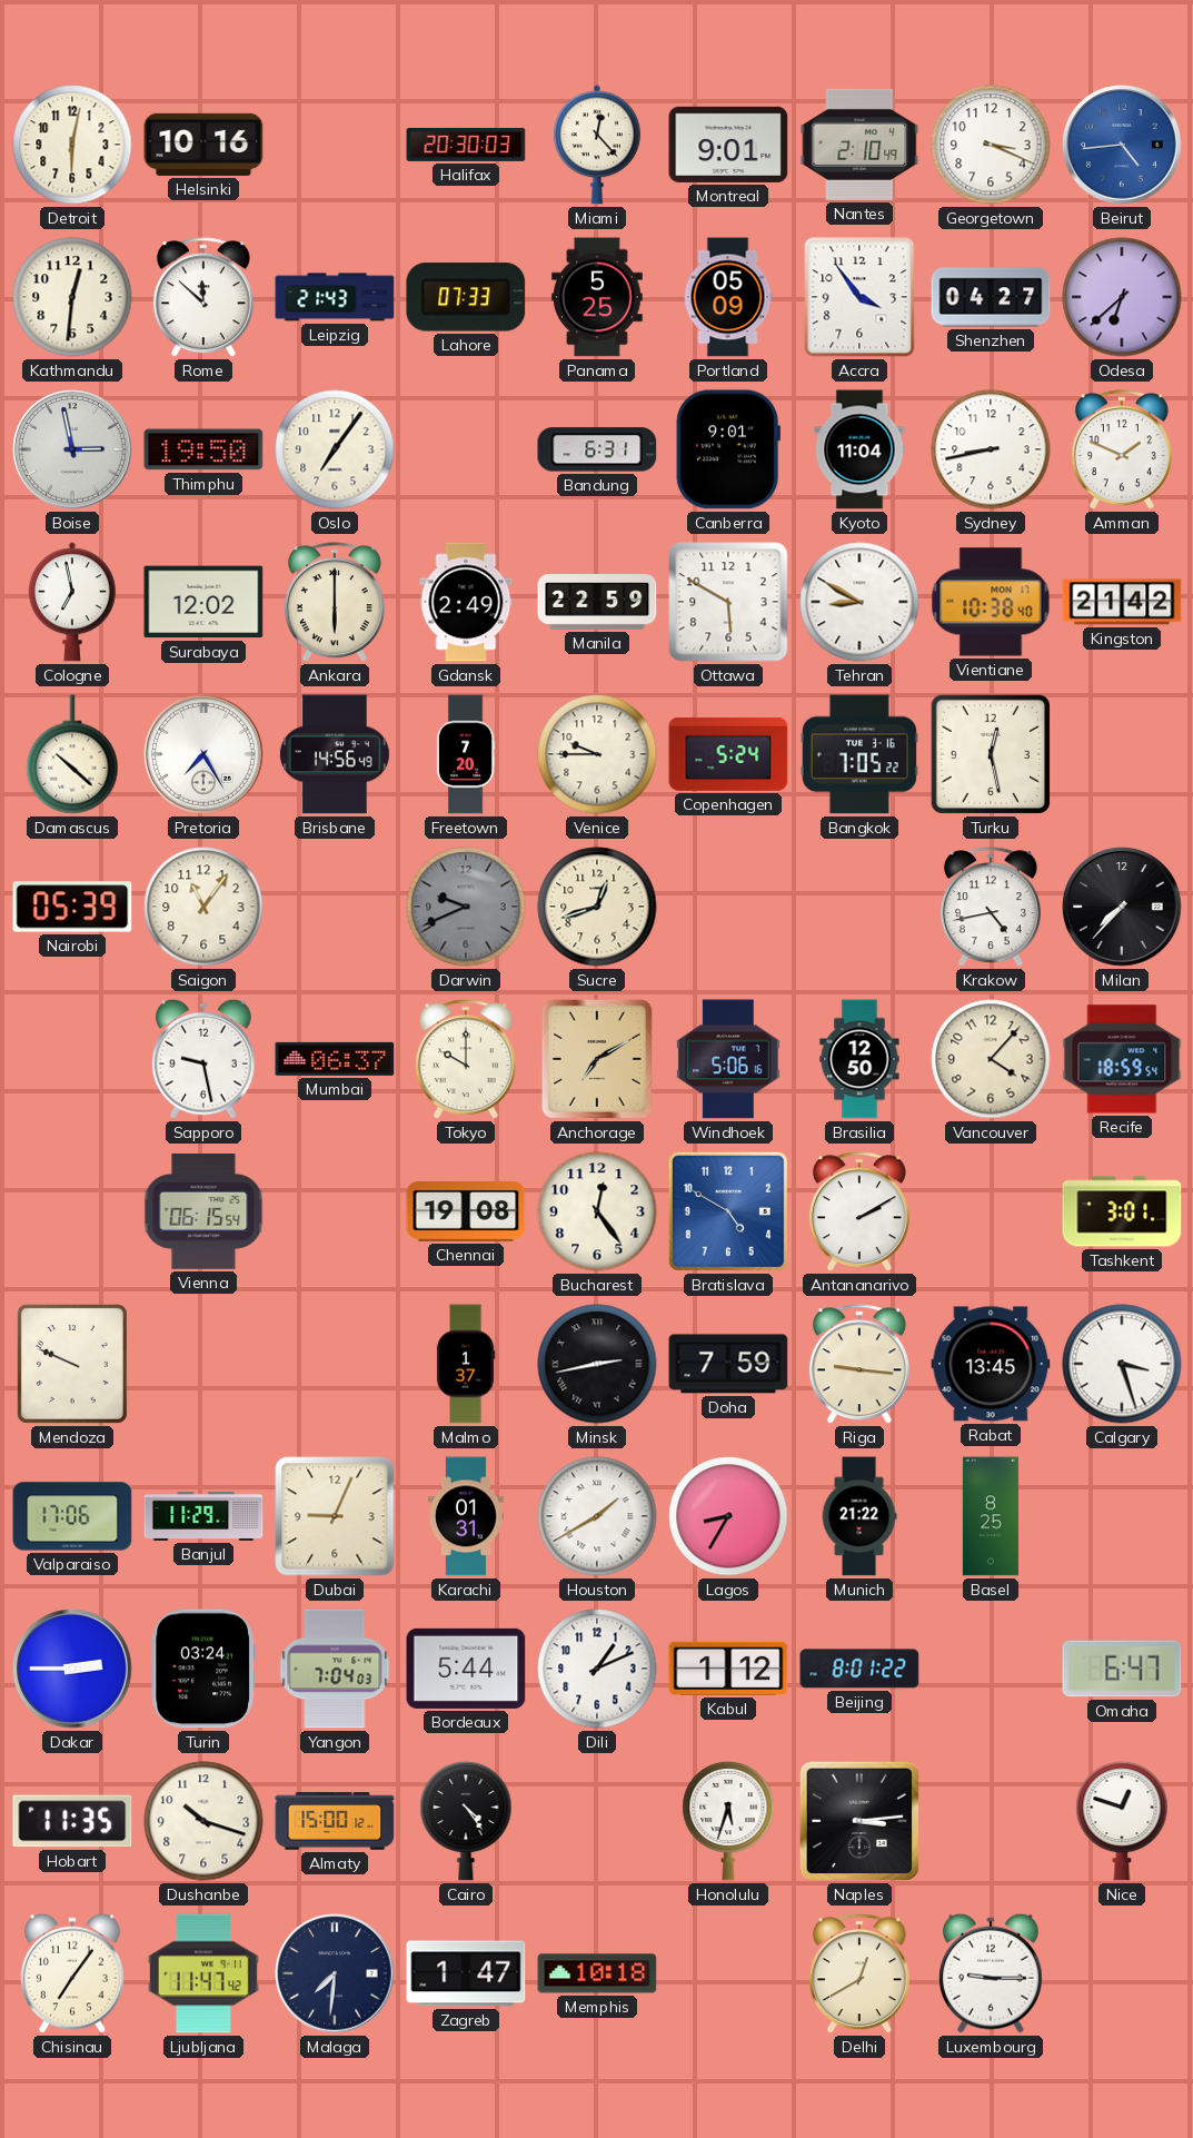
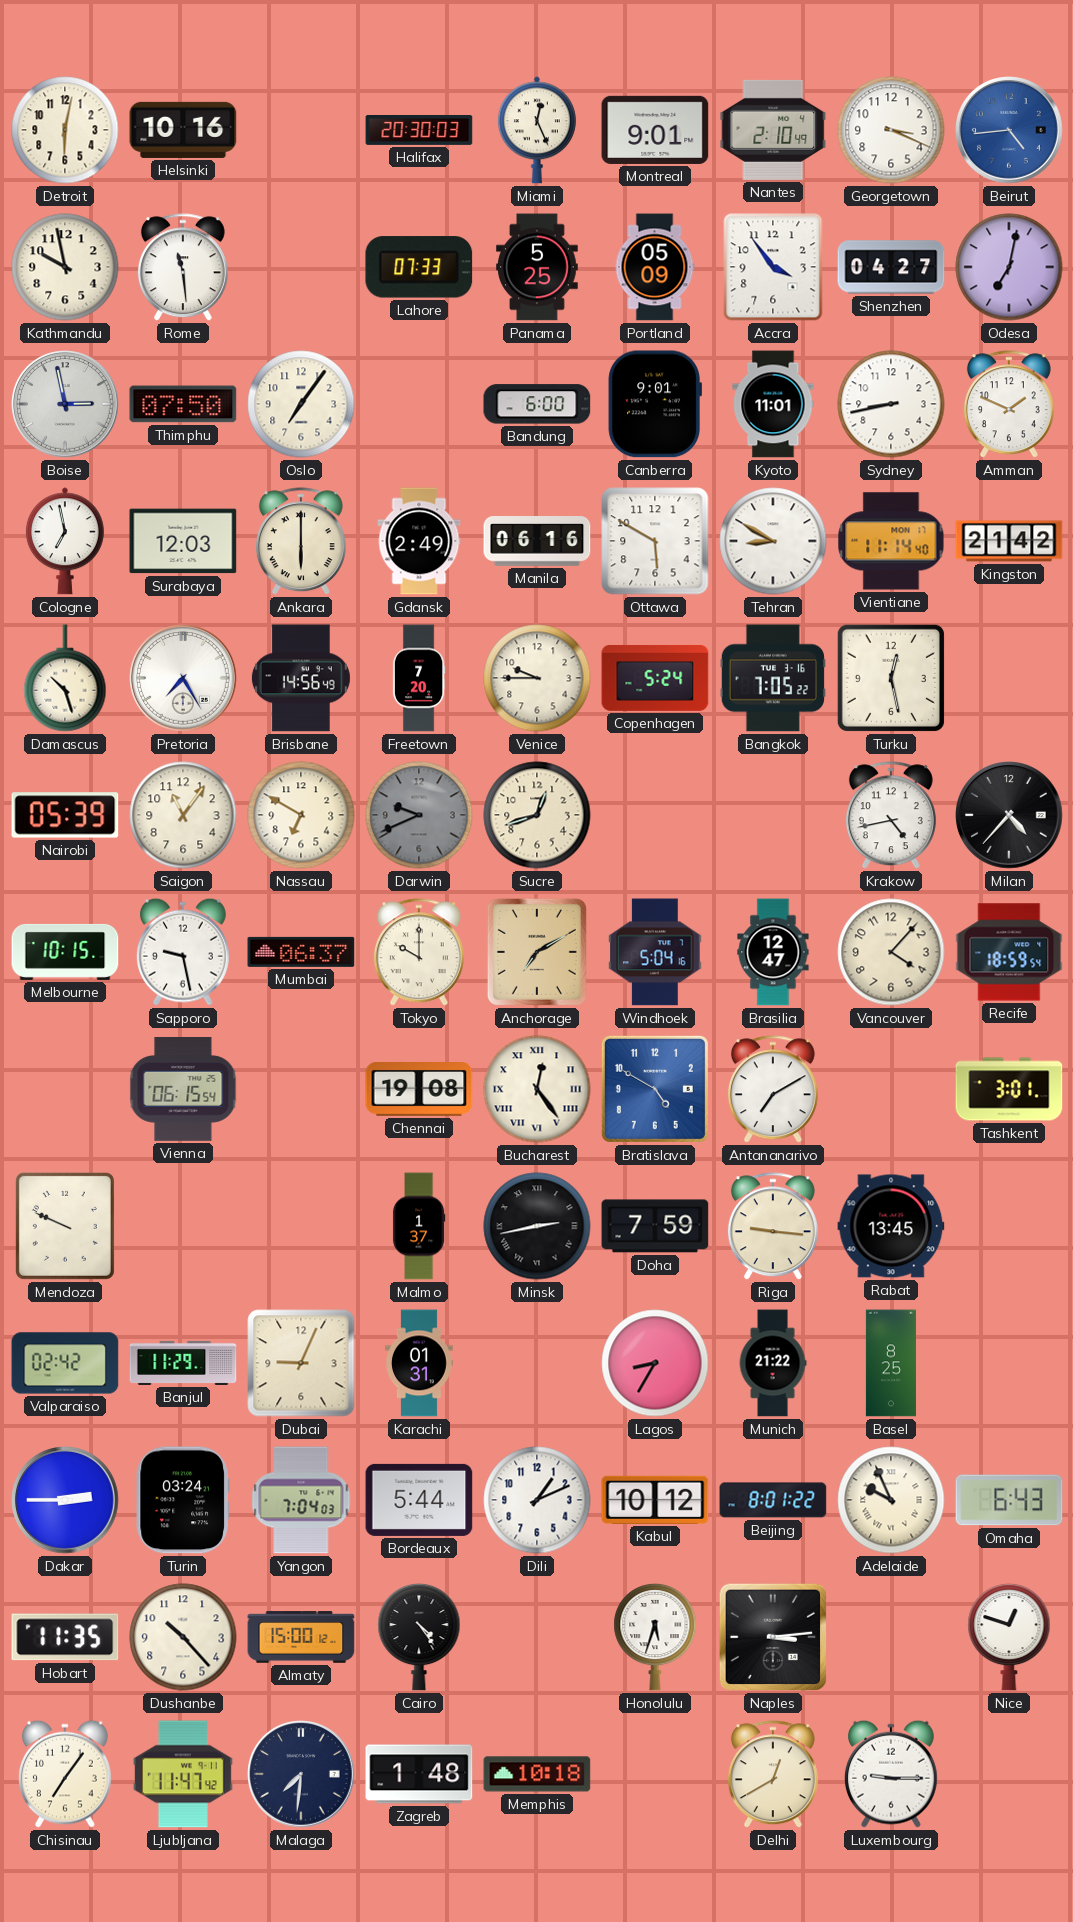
Miami: 12:23 -> 12:26
Kathmandu: 12:31 -> 9:58
Rome: 11:52 -> 11:29
Leipzig: 21:43 -> none
Odesa: 6:38 -> 7:02
Thimphu: 19:50 -> 07:50
Bandung: 6:31 -> 6:00
Kyoto: 11:04 -> 11:01
Surabaya: 12:02 -> 12:03
Manila: 22:59 -> 06:16
Vientiane: 10:38 -> 11:14
Damascus: 10:22 -> 10:27
Nassau: none -> 6:50
Milan: 7:37 -> 4:37
Melbourne: none -> 10:15
Windhoek: 5:06 -> 5:04
Brasilia: 12:50 -> 12:47
Bucharest numerals: Arabic -> Roman
Antananarivo: 2:10 -> 7:10
Calgary: 3:27 -> none
Valparaiso: 17:06 -> 02:42
Houston: 1:40 -> none
Kabul: 1:12 -> 10:12
Adelaide: none -> 9:56
Omaha: 6:47 -> 6:43
Dushanbe: 10:18 -> 10:23
Zagreb: 1:47 -> 1:48
